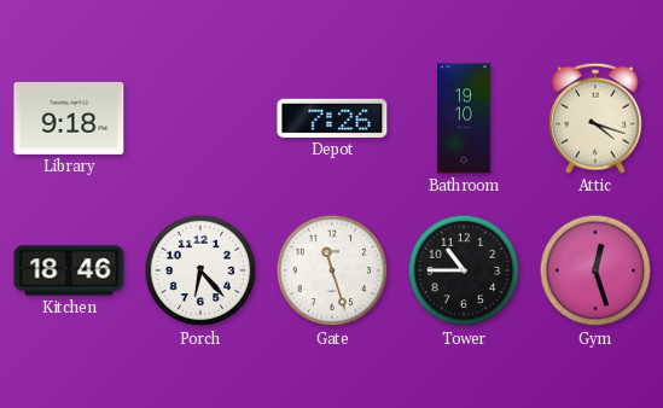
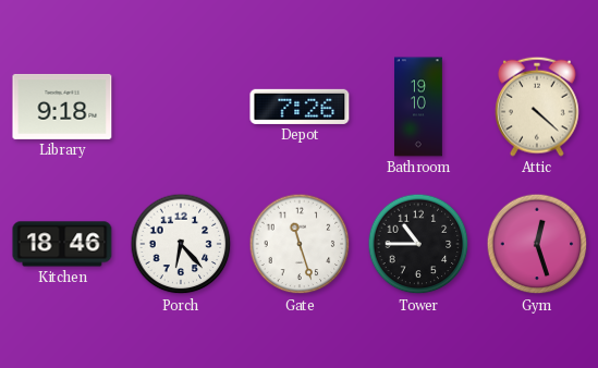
Attic: 4:18 -> 4:22
